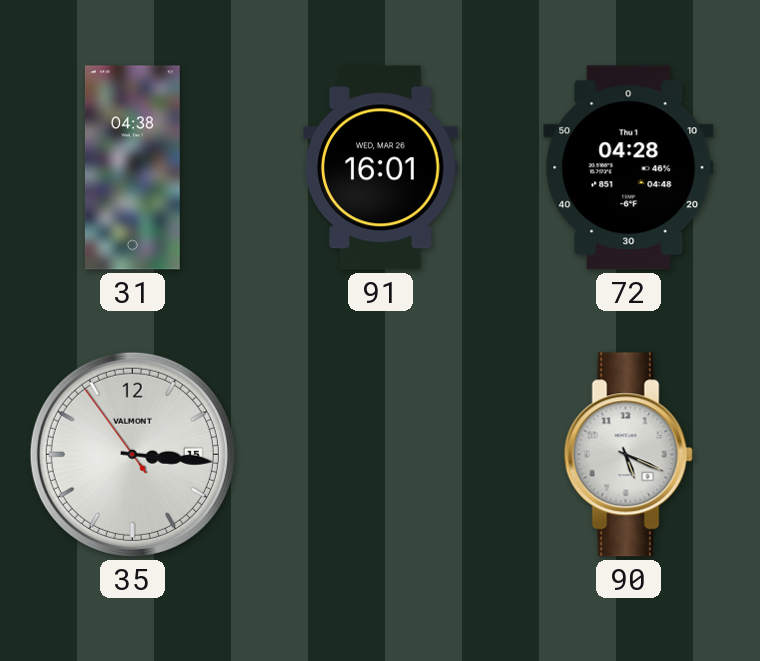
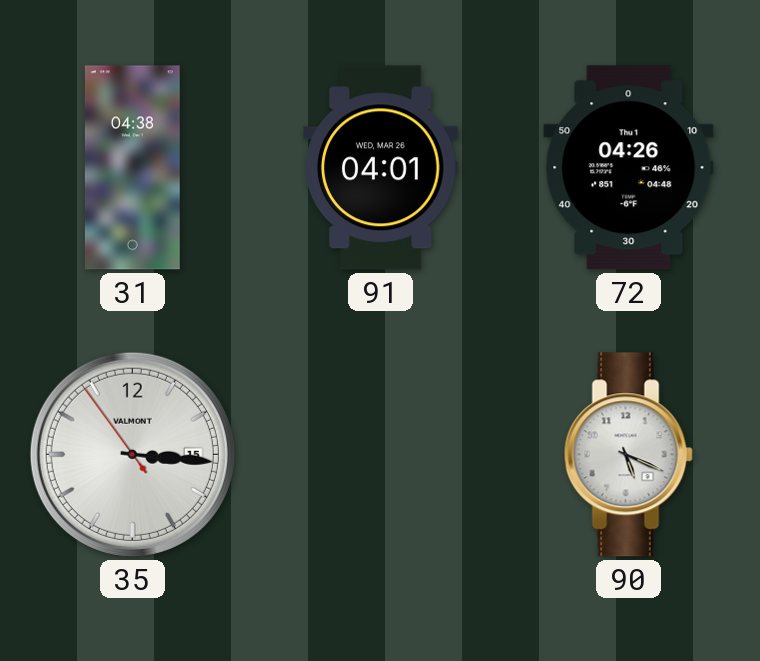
91: 16:01 -> 04:01
72: 04:28 -> 04:26
